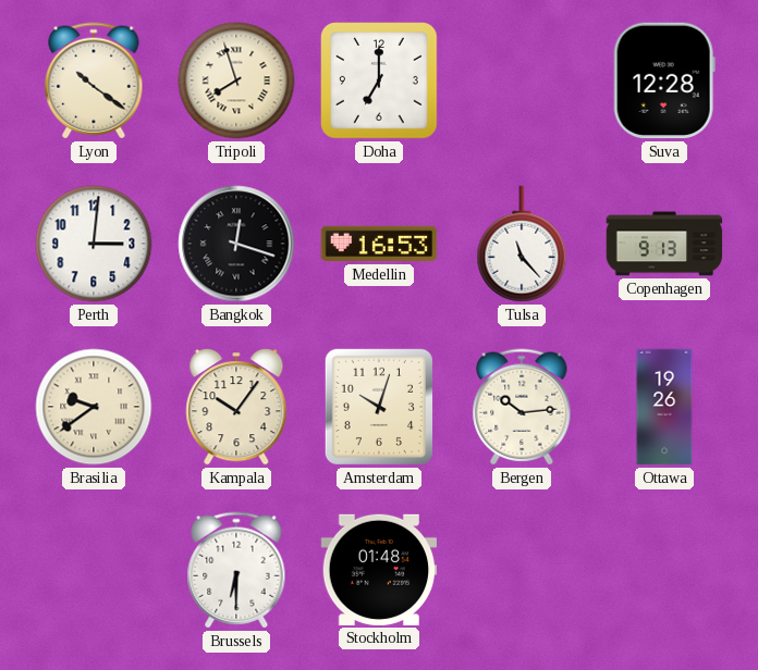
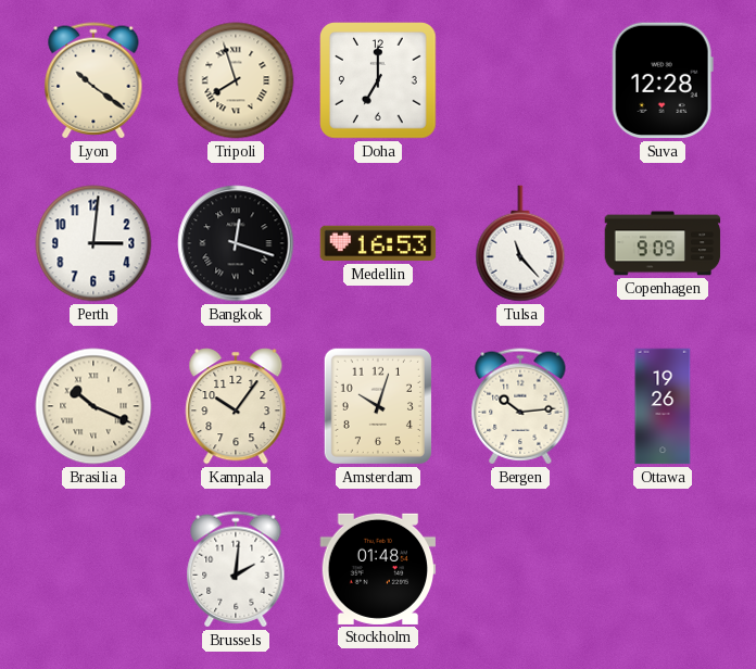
Copenhagen: 9:13 -> 9:09
Brasilia: 9:39 -> 10:19
Brussels: 6:30 -> 2:01
